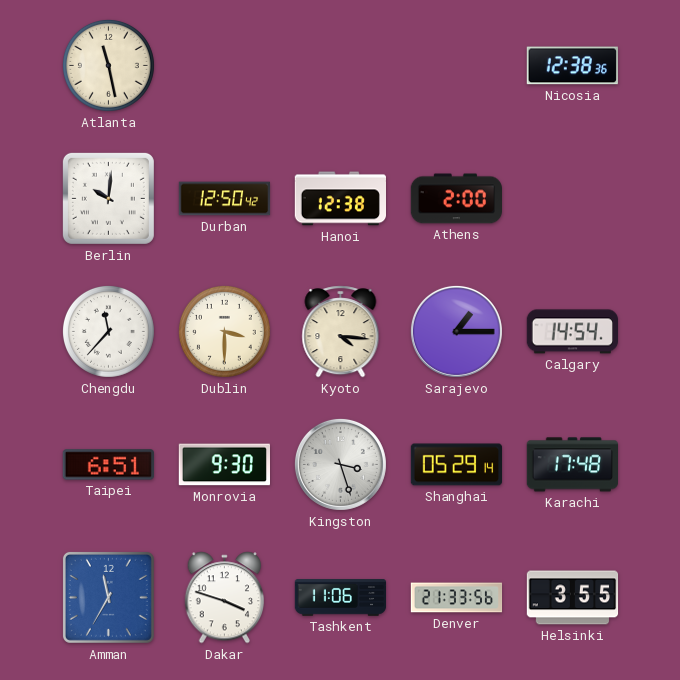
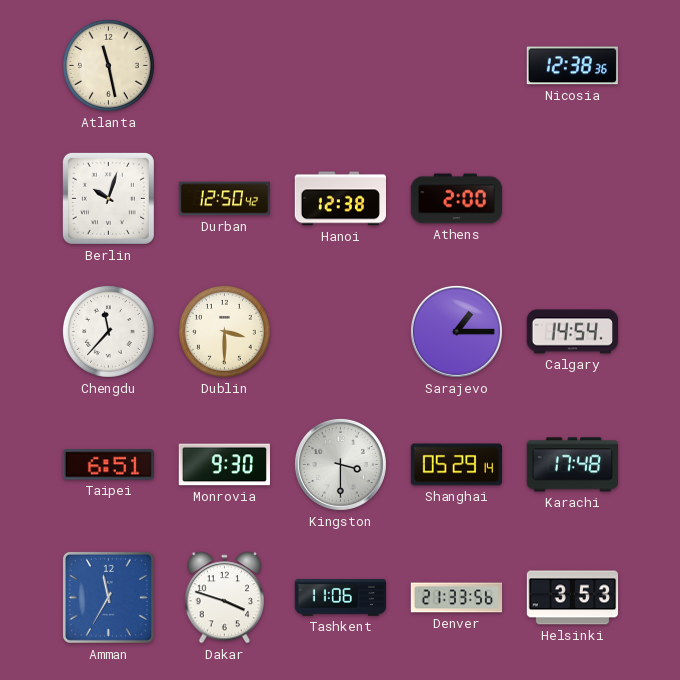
Berlin: 10:01 -> 10:03
Kyoto: 4:16 -> none
Kingston: 3:27 -> 3:30
Helsinki: 3:55 -> 3:53
